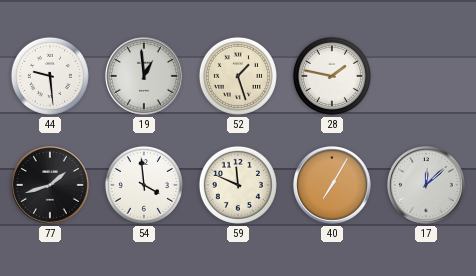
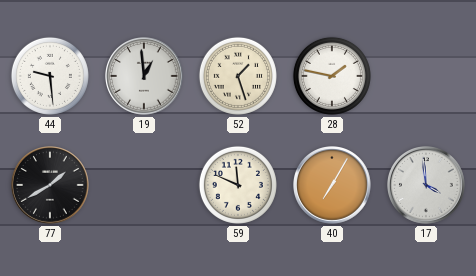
77: 1:42 -> 1:40
54: 3:59 -> none
17: 12:08 -> 3:59
